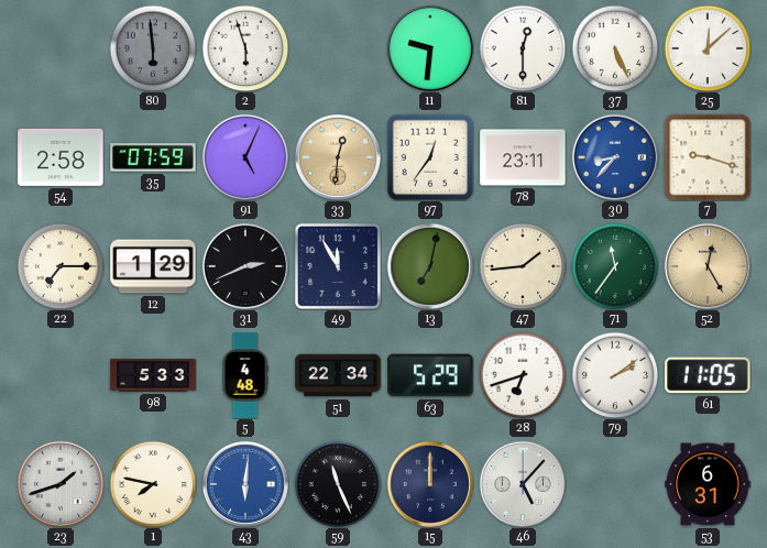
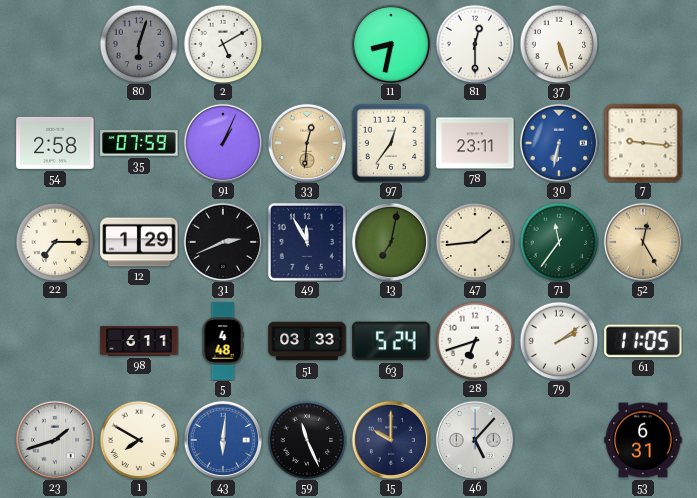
80: 5:59 -> 6:03
2: 5:57 -> 5:10
11: 9:31 -> 8:32
37: 5:26 -> 5:27
25: 12:08 -> none
91: 5:04 -> 1:04
30: 8:37 -> 6:32
7: 9:18 -> 9:16
98: 5:33 -> 6:11
51: 22:34 -> 03:33
63: 5:29 -> 5:24
1: 7:47 -> 7:50
15: 12:00 -> 10:00
